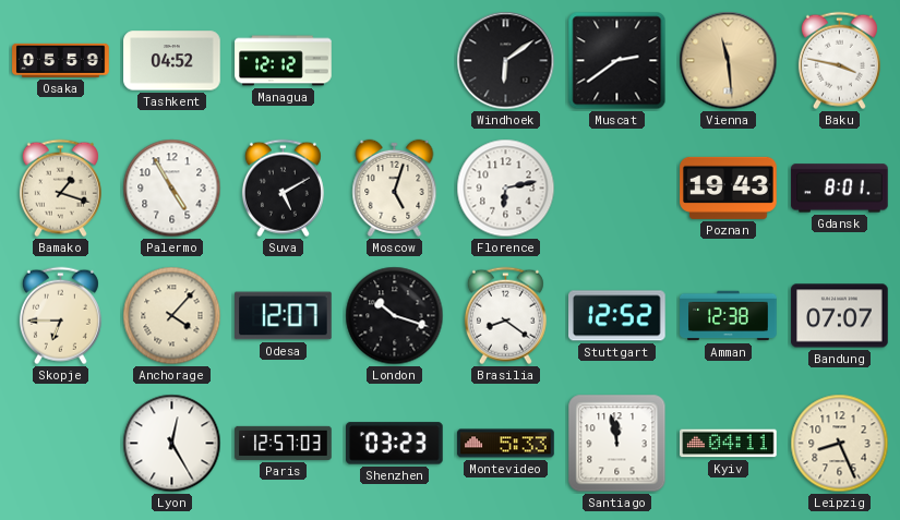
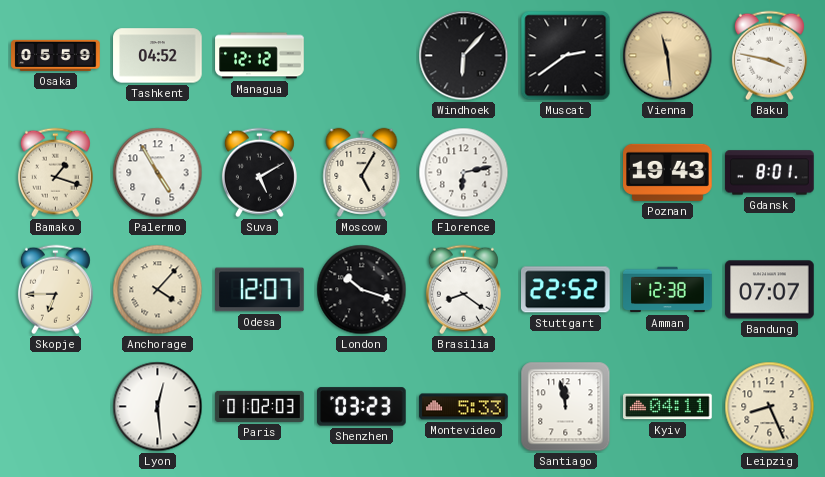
Windhoek: 6:09 -> 6:07
Moscow: 5:03 -> 5:05
Stuttgart: 12:52 -> 22:52
Lyon: 12:25 -> 12:29
Paris: 12:57 -> 01:02
